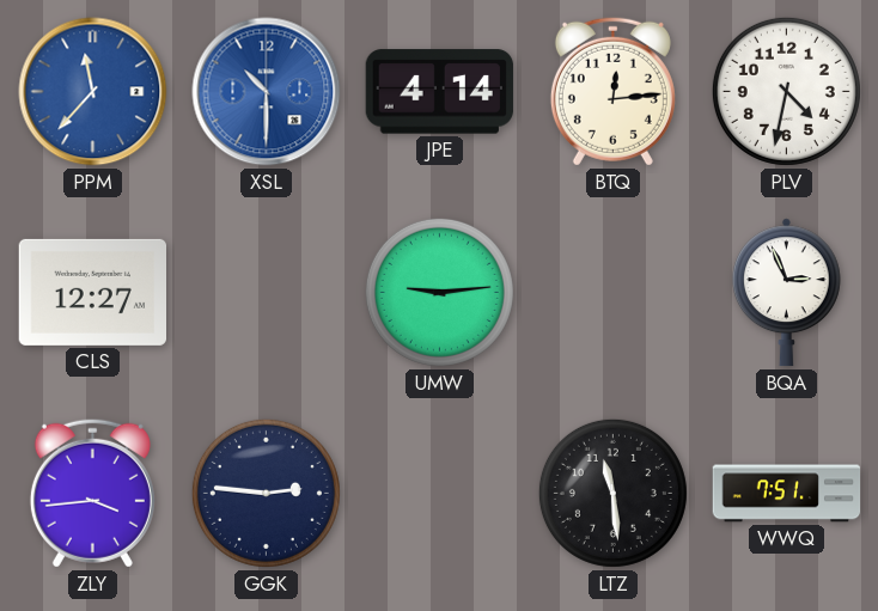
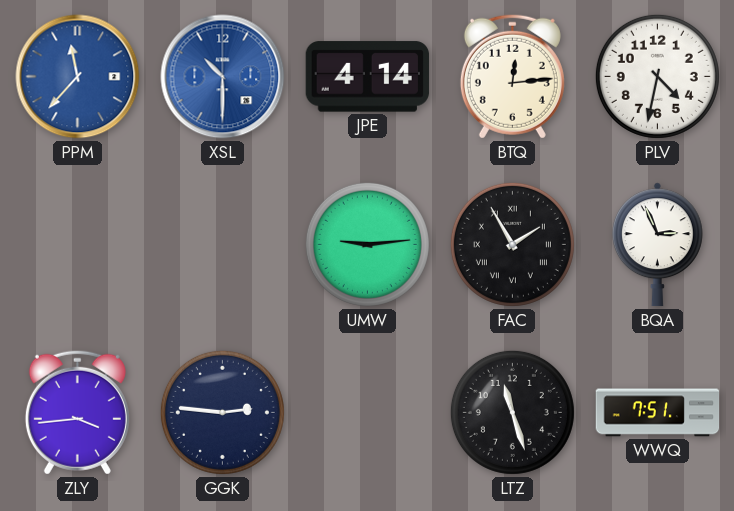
CLS: 12:27 -> none
FAC: none -> 1:55
LTZ: 11:29 -> 11:27
